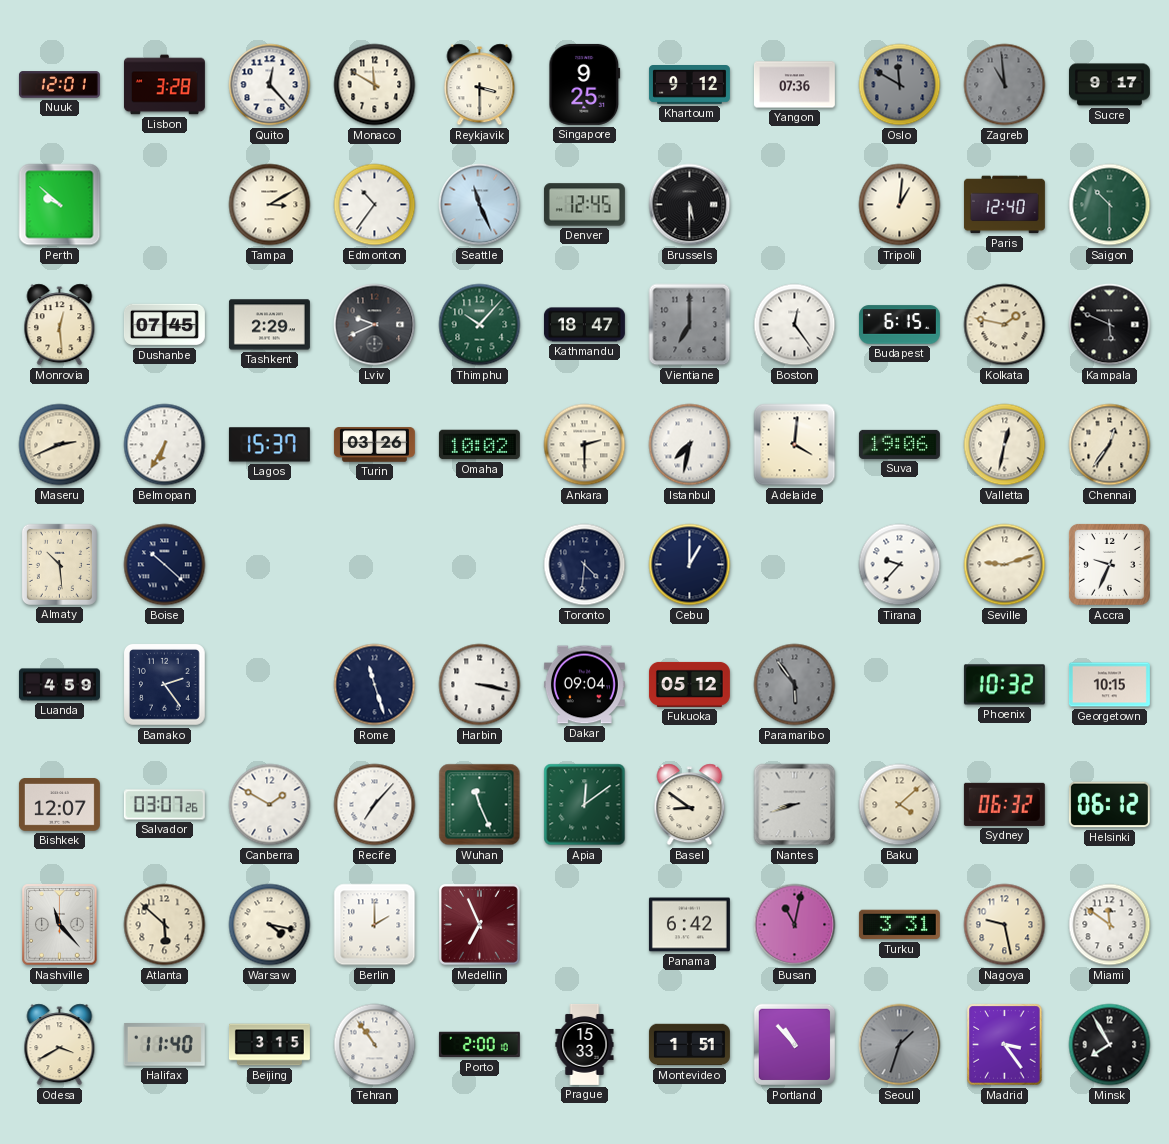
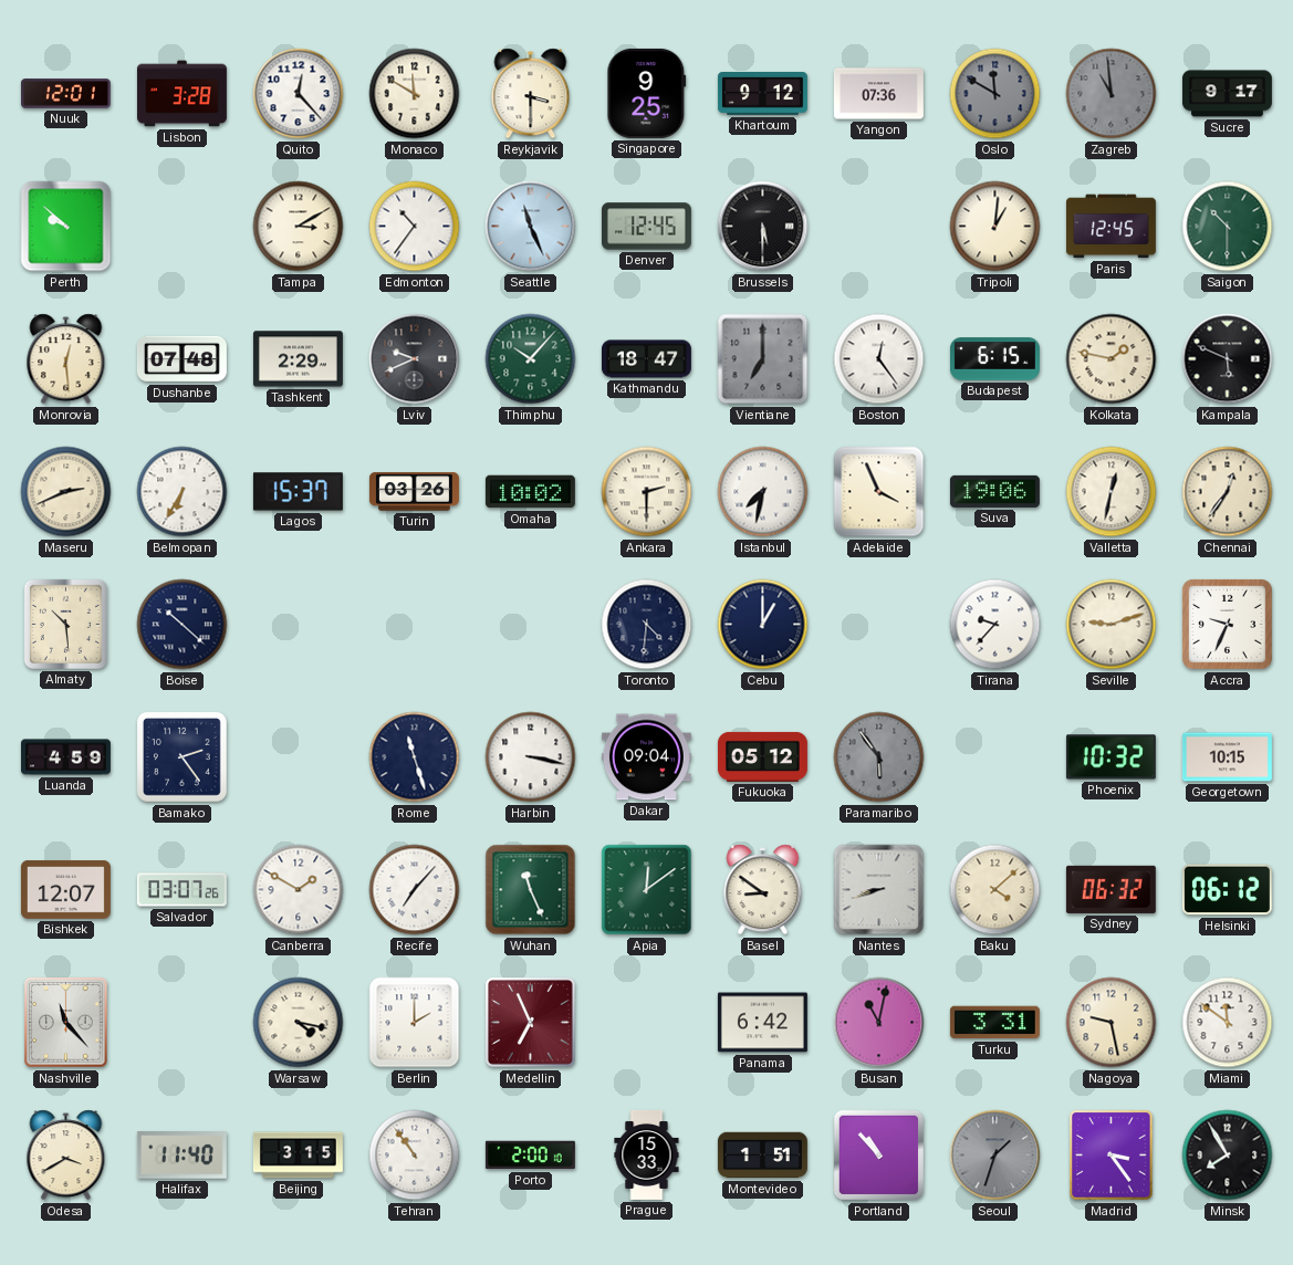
Paris: 12:40 -> 12:45
Dushanbe: 07:45 -> 07:48
Adelaide: 4:01 -> 3:56
Atlanta: 5:52 -> none
